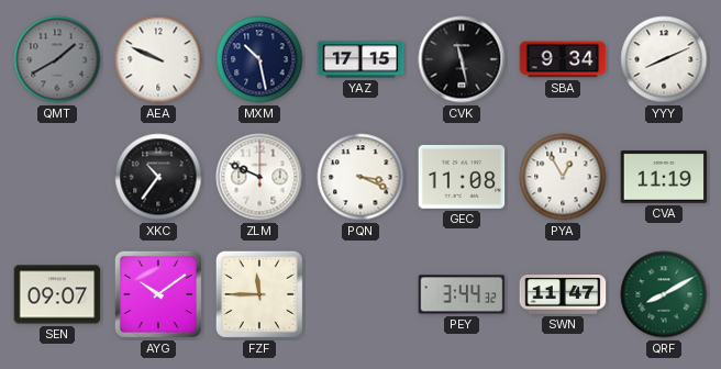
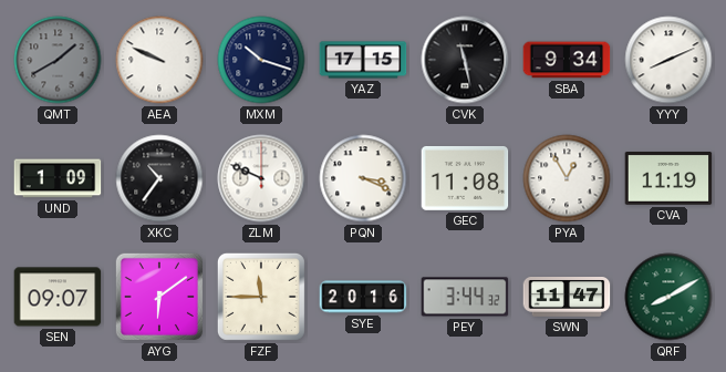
MXM: 10:28 -> 10:18
UND: none -> 1:09
AYG: 10:09 -> 6:09
SYE: none -> 20:16
